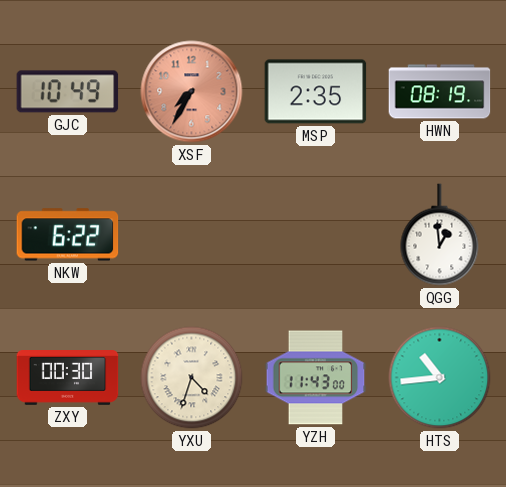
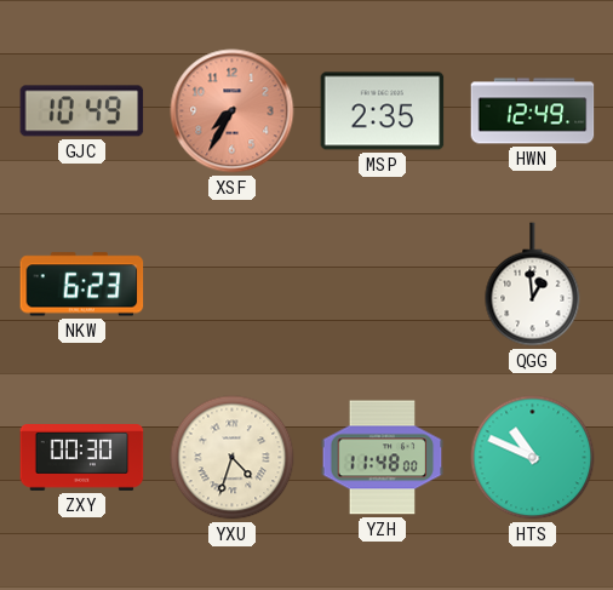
HWN: 08:19 -> 12:49
NKW: 6:22 -> 6:23
YZH: 11:43 -> 11:48
HTS: 10:44 -> 10:49
